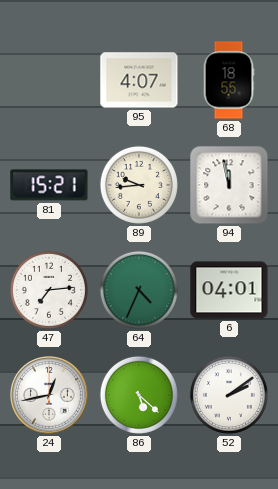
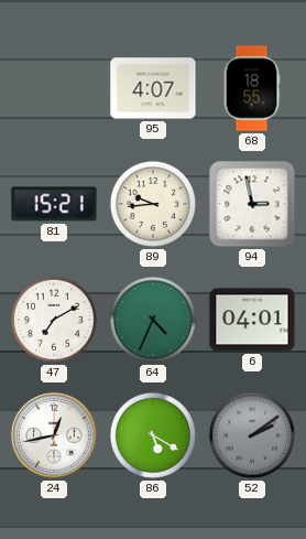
94: 11:58 -> 2:58
47: 7:14 -> 7:10
86: 5:22 -> 5:20
52 dial: white -> grey
